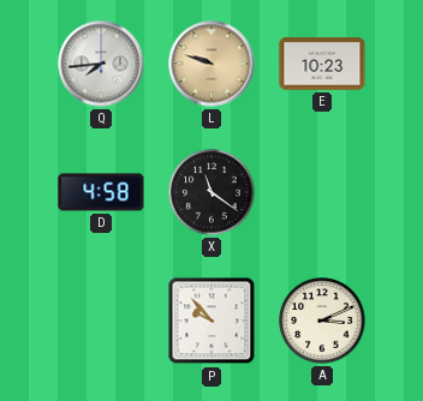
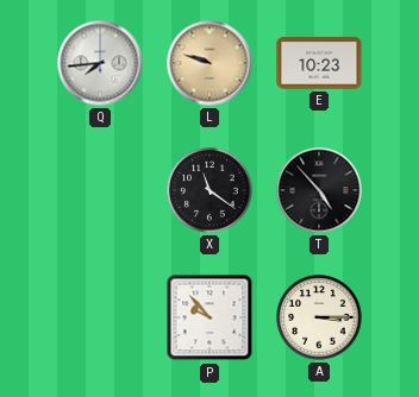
D: 4:58 -> none
T: none -> 4:53
A: 3:11 -> 3:15
